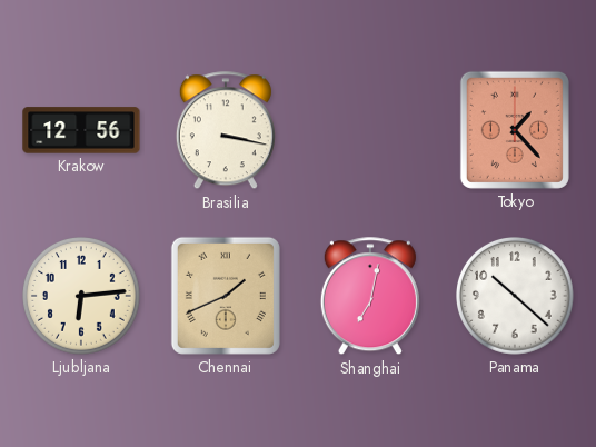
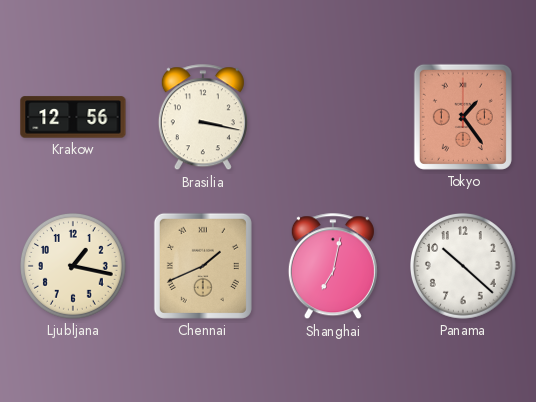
Tokyo: 1:23 -> 1:24
Ljubljana: 6:14 -> 1:17
